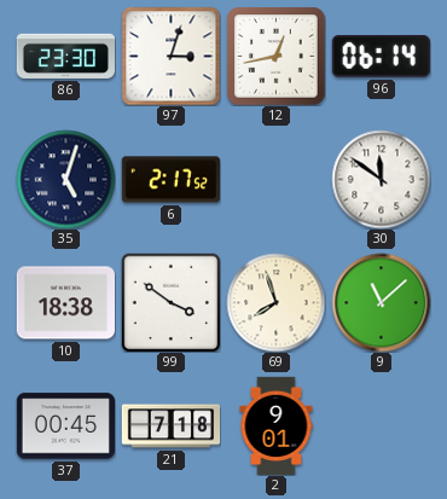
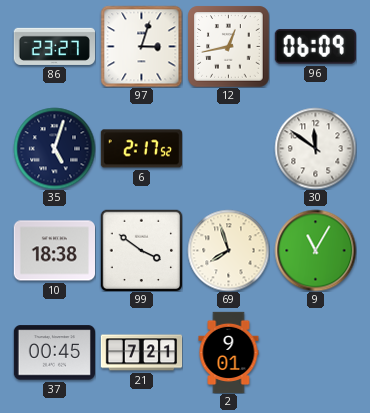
86: 23:30 -> 23:27
96: 06:14 -> 06:09
9: 11:08 -> 11:05
21: 7:18 -> 7:21
